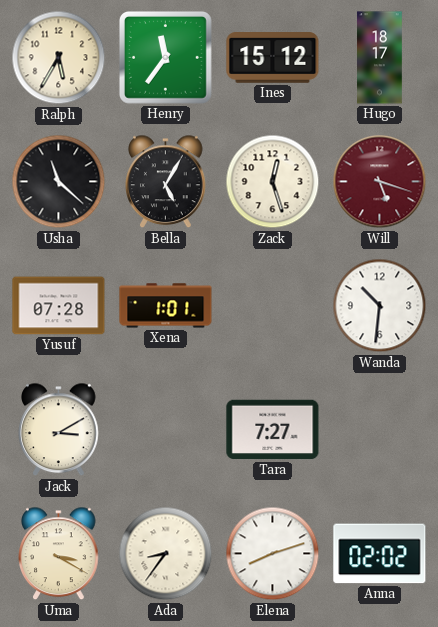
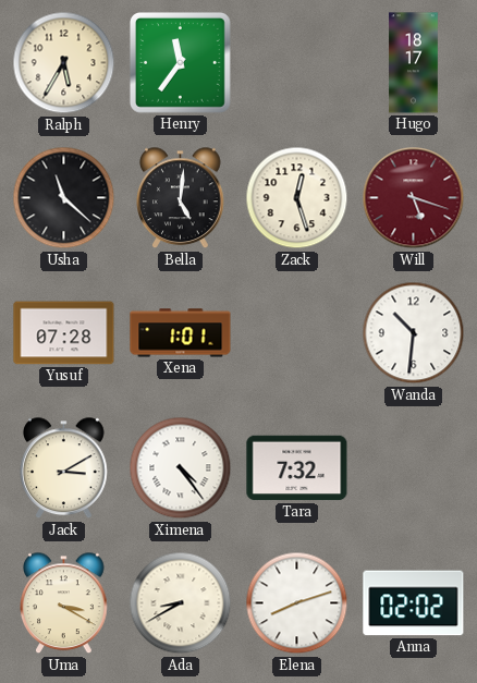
Ines: 15:12 -> none
Bella: 5:05 -> 5:01
Ximena: none -> 4:24
Tara: 7:27 -> 7:32
Ada: 8:36 -> 8:40
